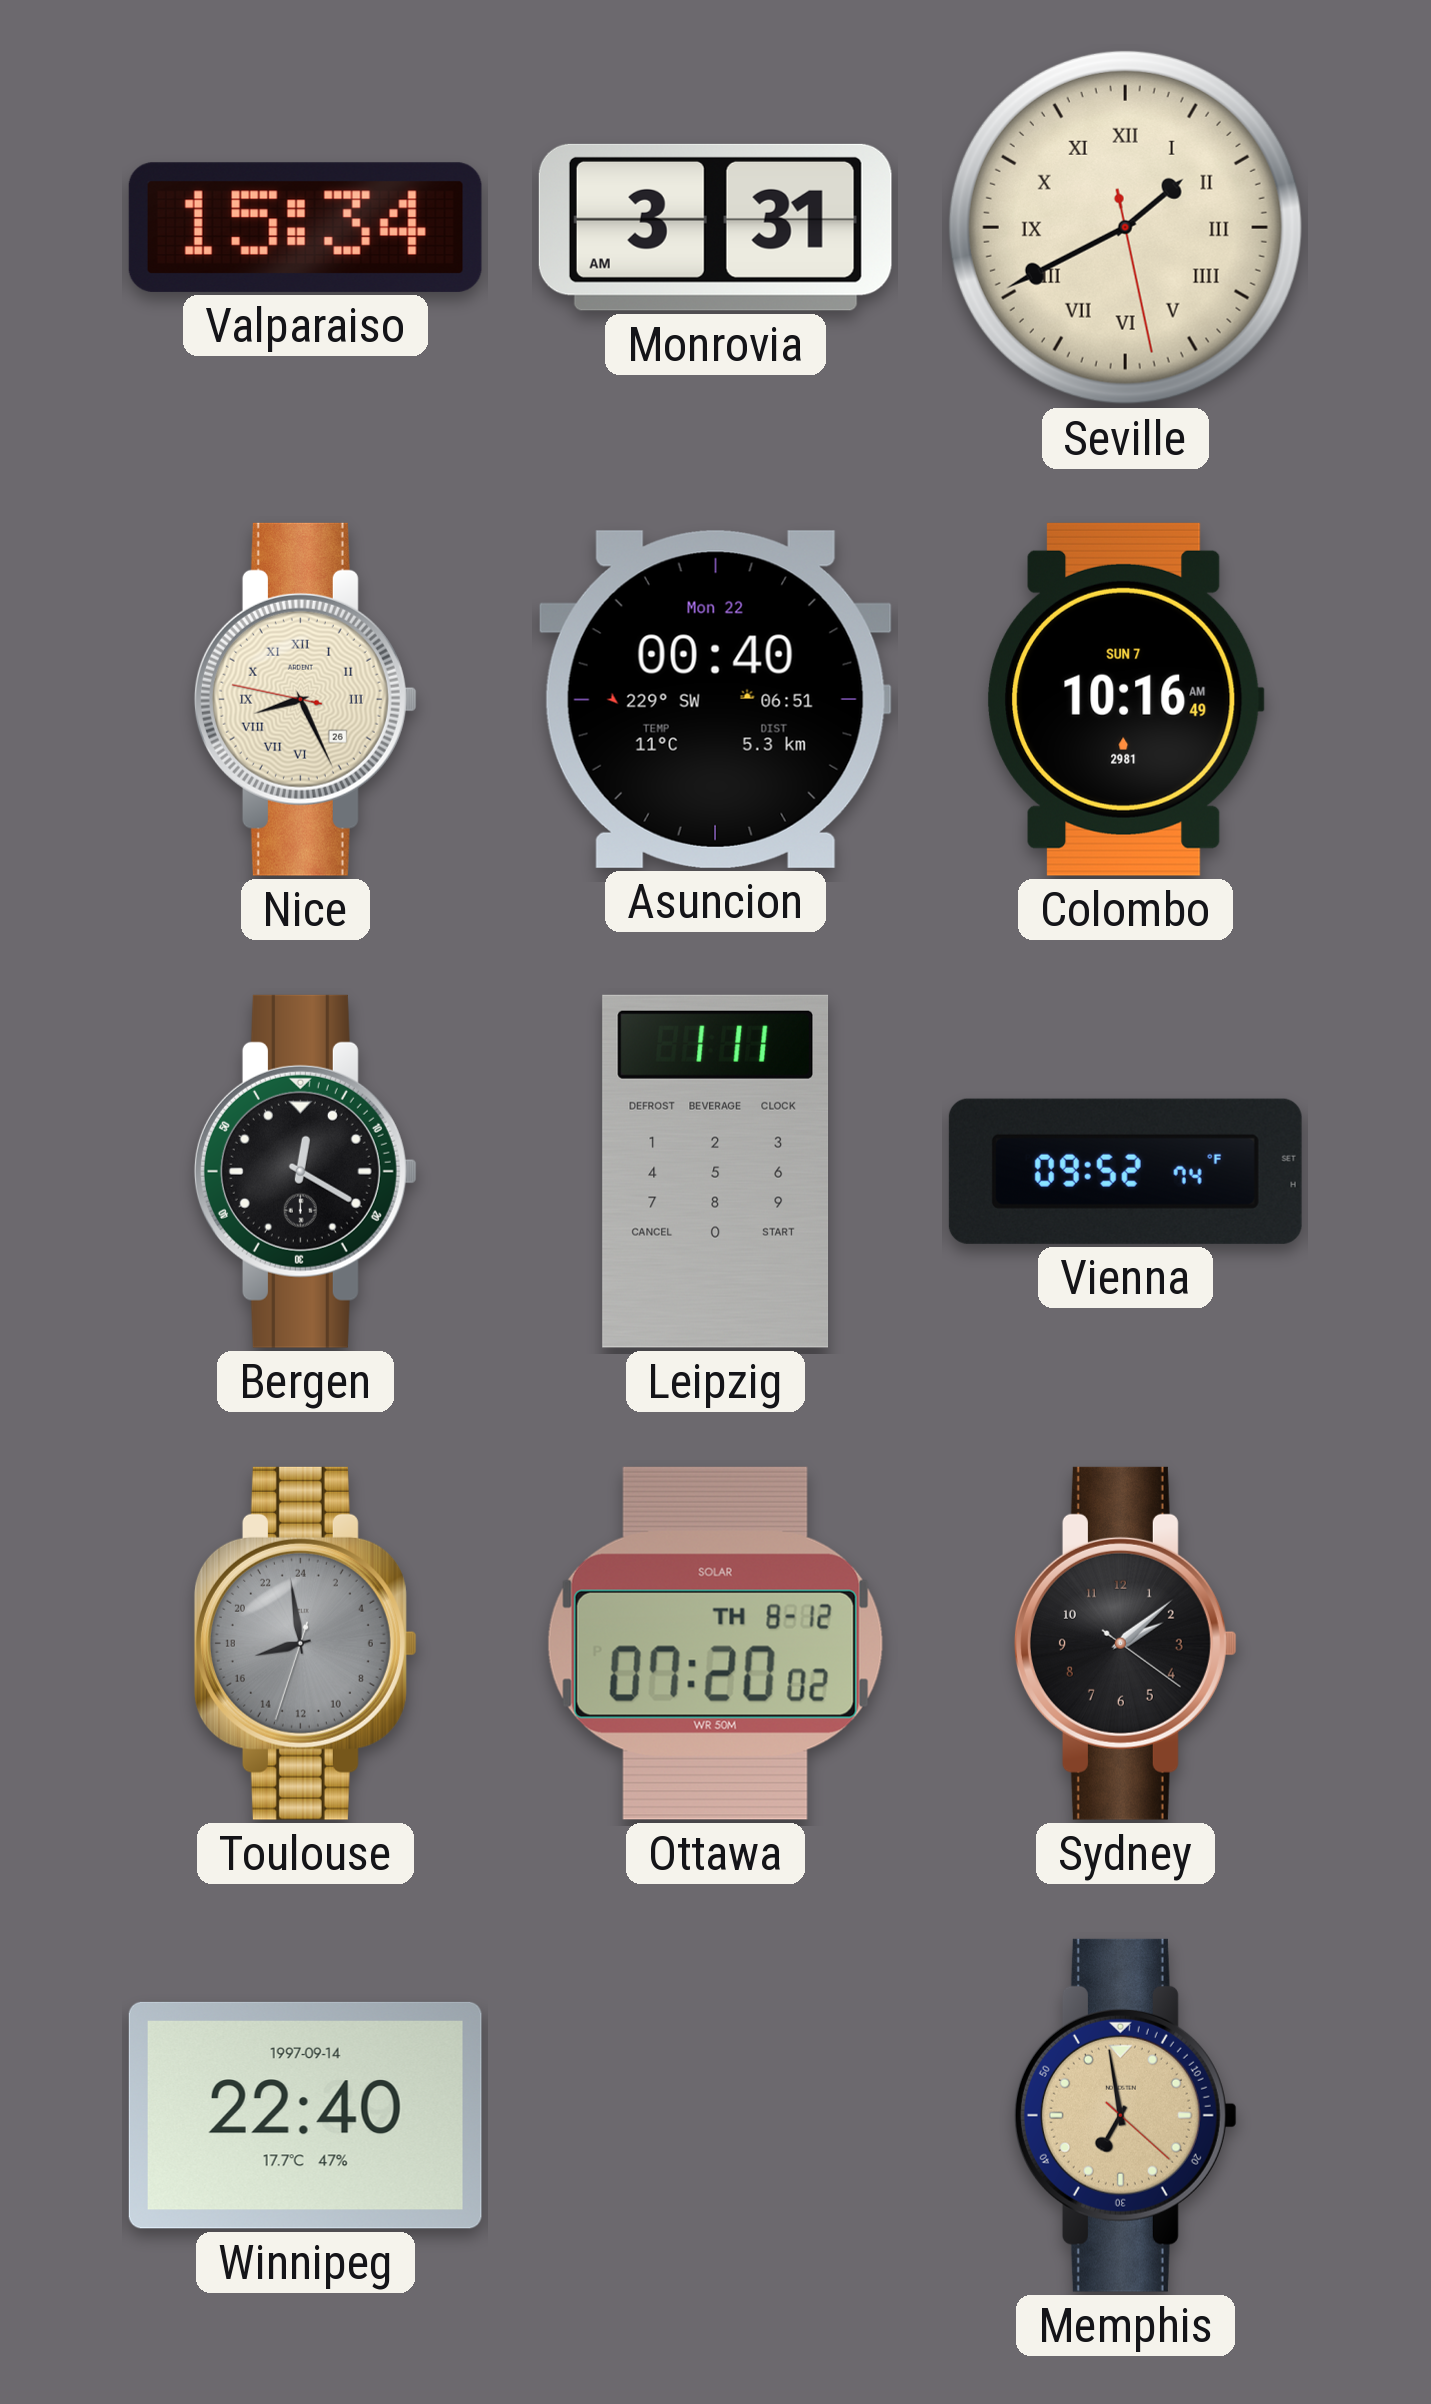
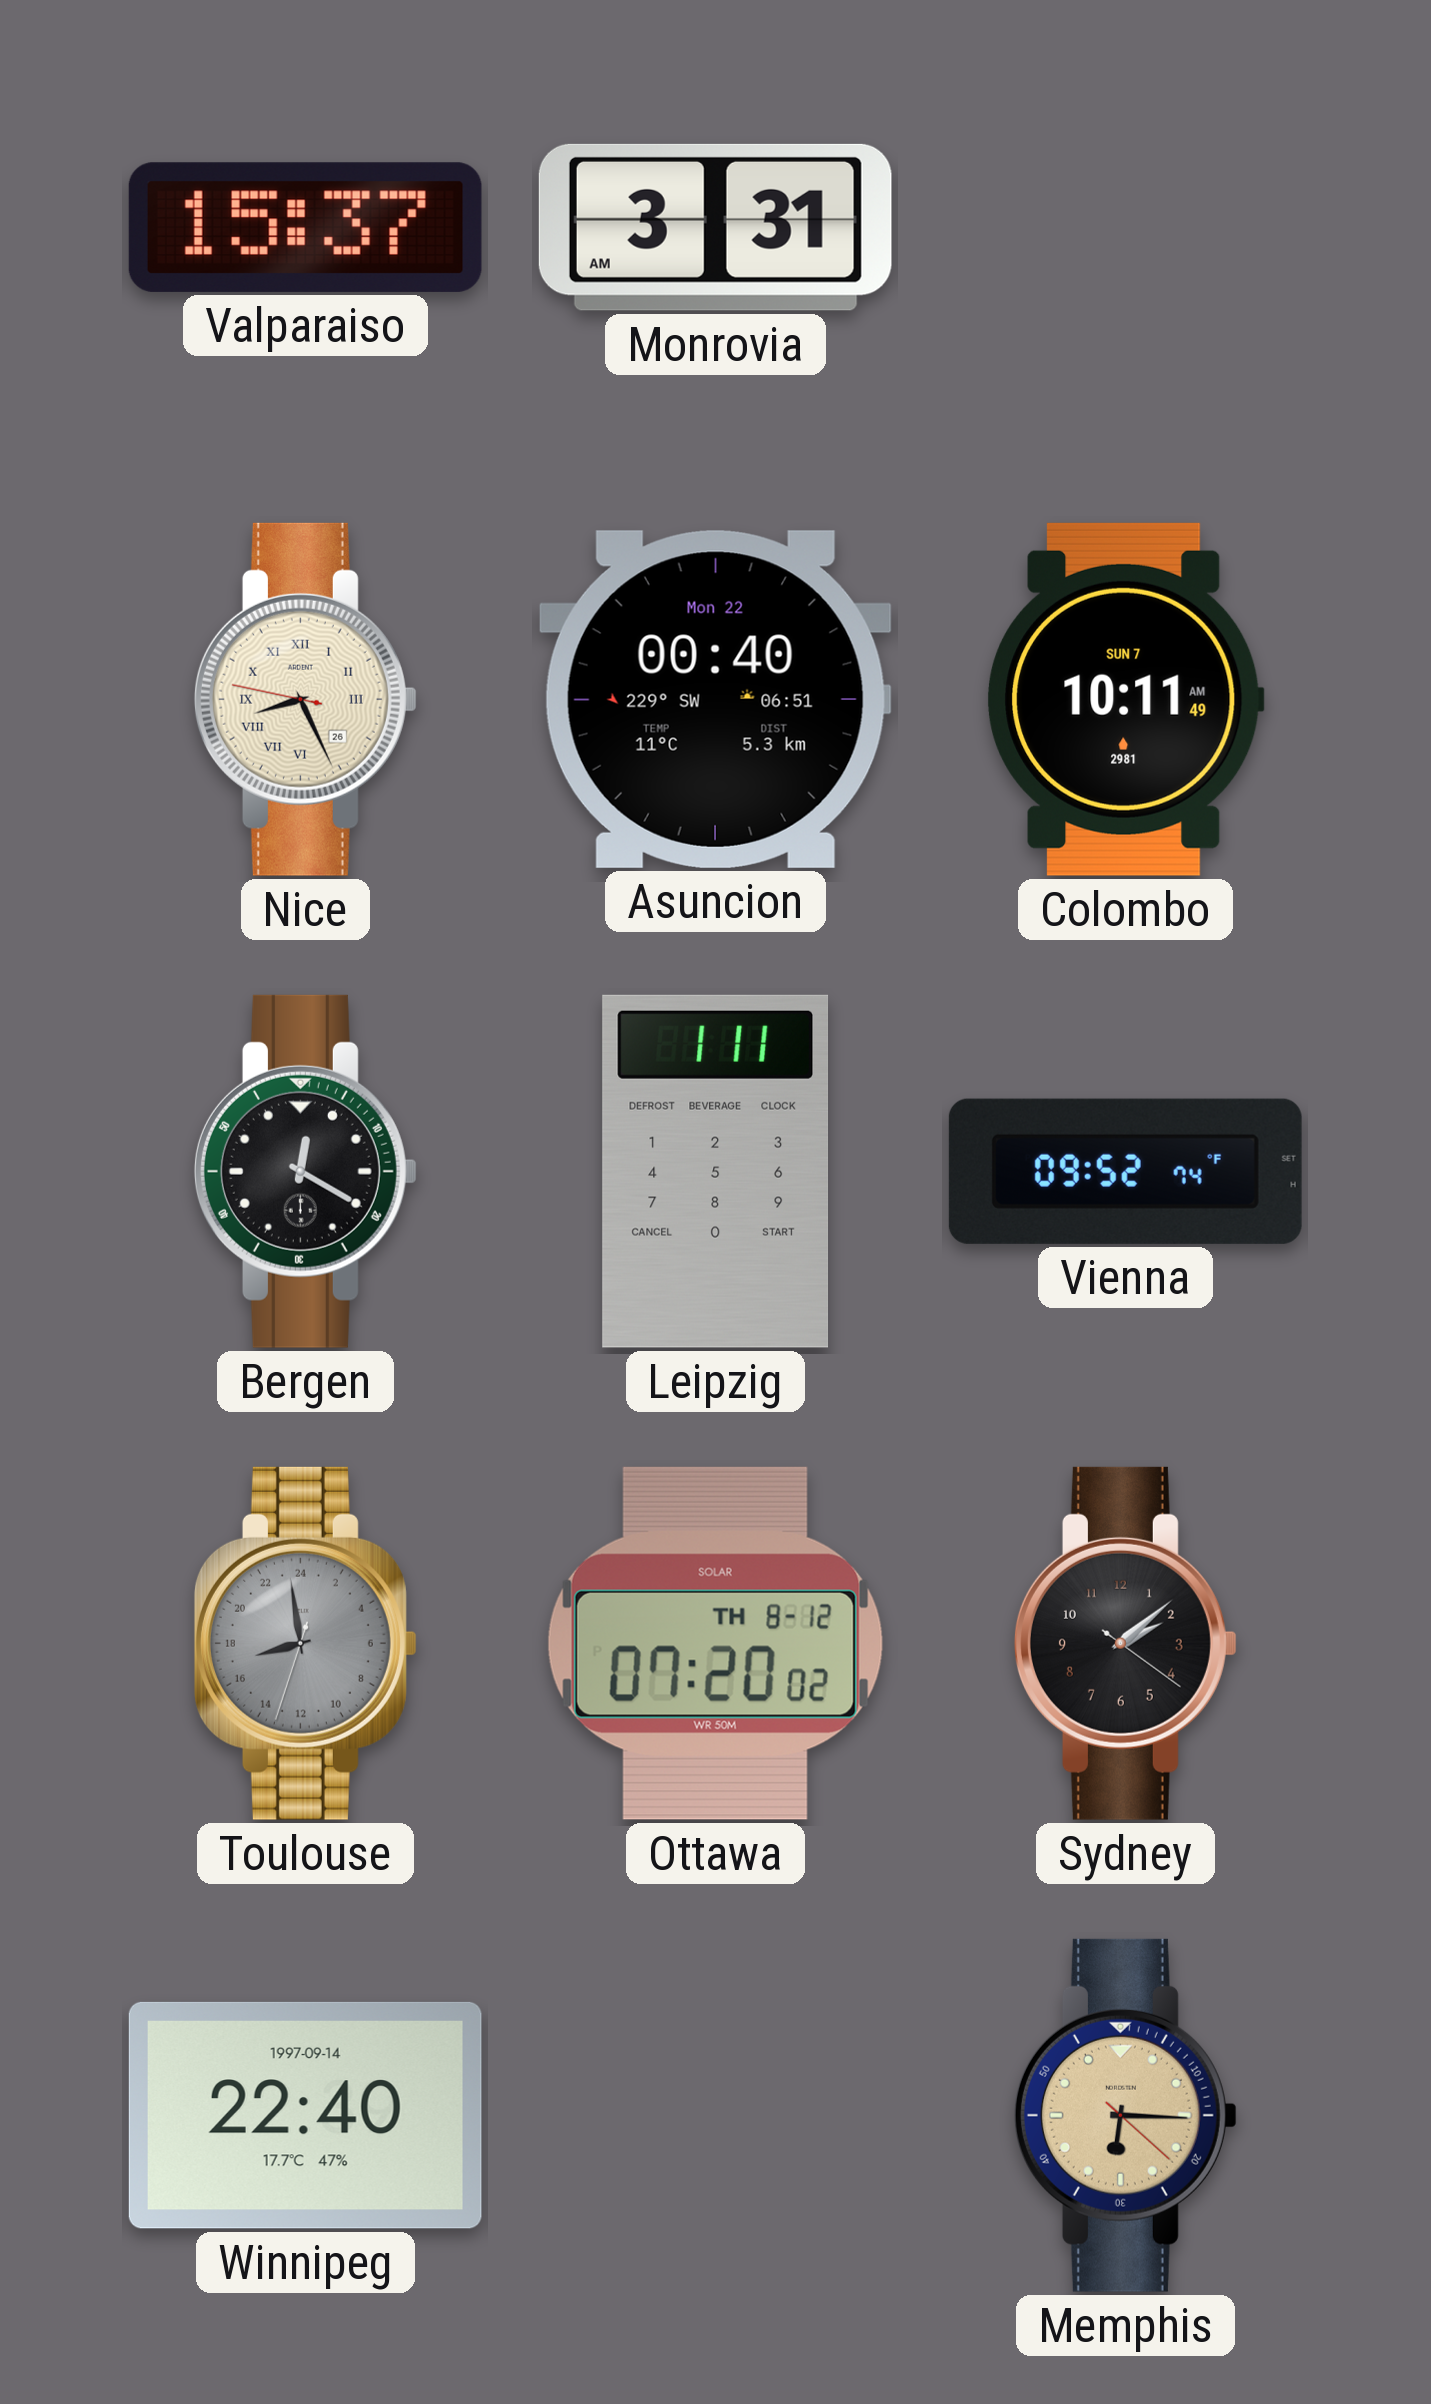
Valparaiso: 15:34 -> 15:37
Seville: 1:40 -> none
Colombo: 10:16 -> 10:11
Memphis: 6:58 -> 6:15
